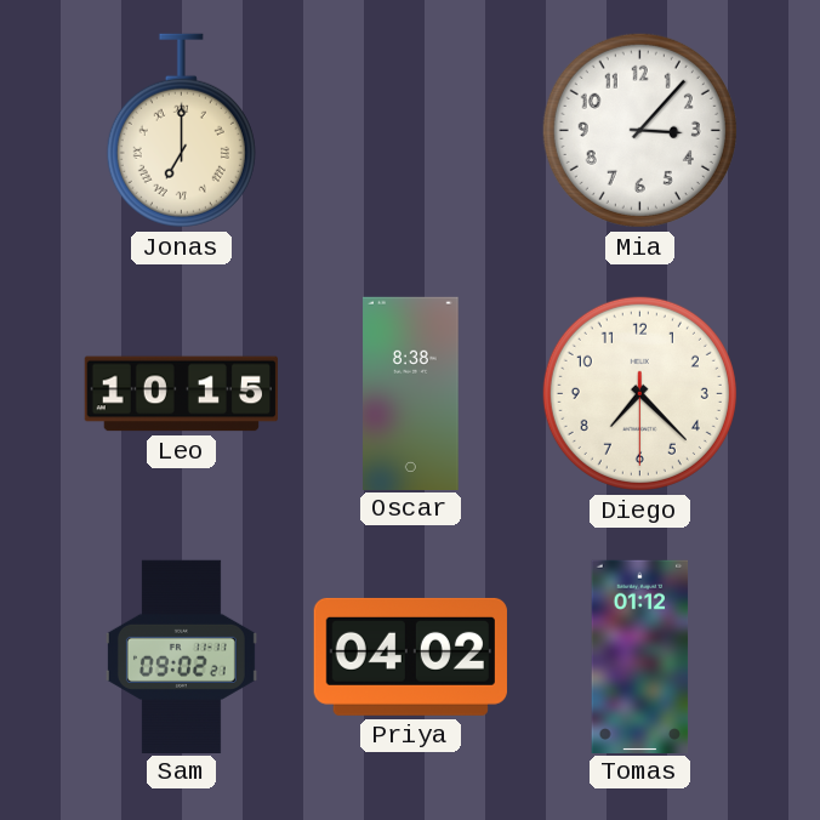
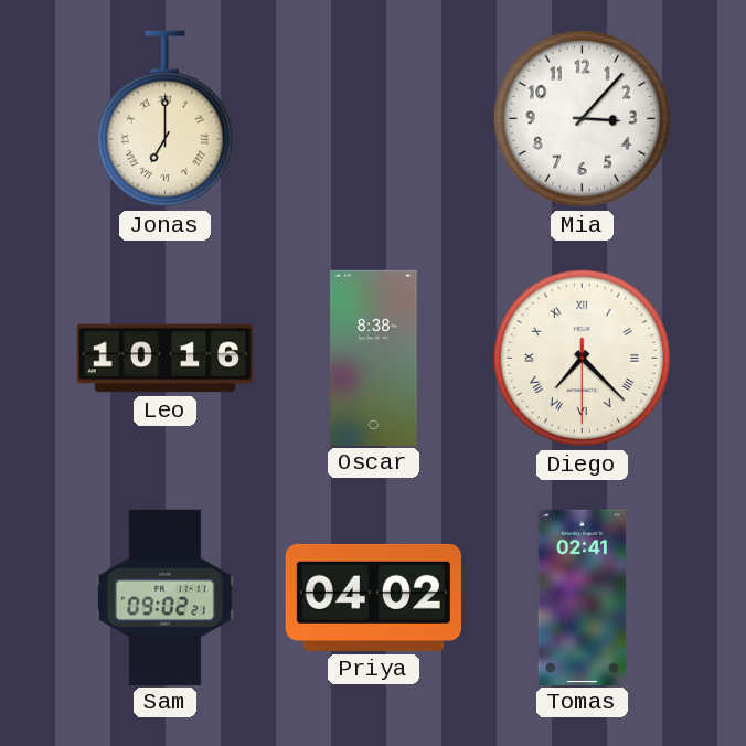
Leo: 10:15 -> 10:16
Diego numerals: Arabic -> Roman
Tomas: 01:12 -> 02:41
